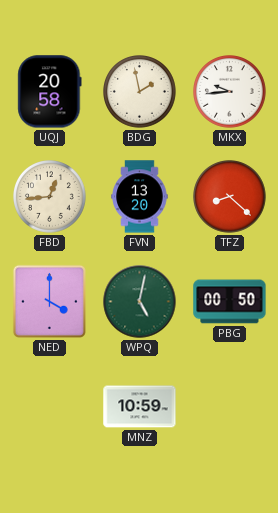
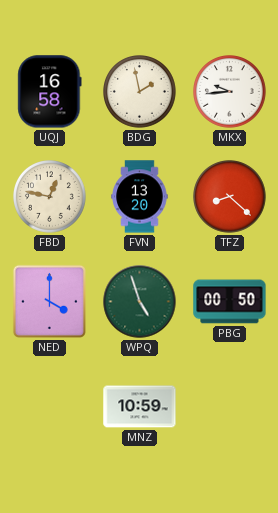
UQJ: 20:58 -> 16:58
FBD: 12:44 -> 12:47
WPQ: 5:02 -> 4:57
